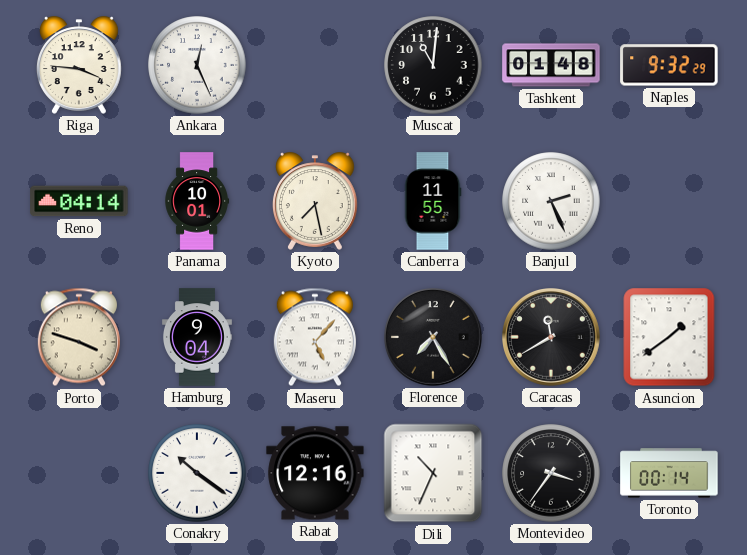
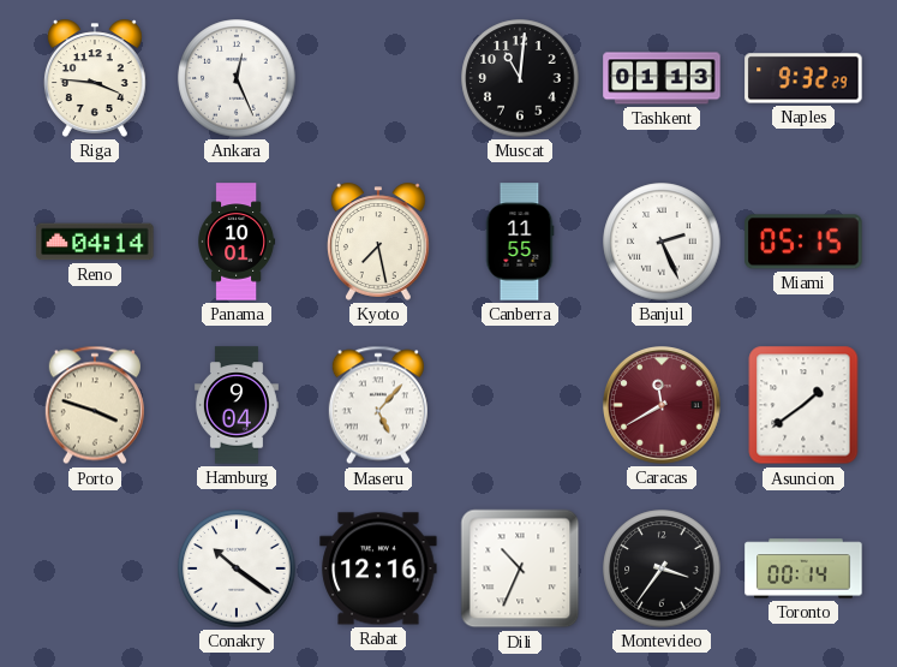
Tashkent: 01:48 -> 01:13
Miami: none -> 05:15
Florence: 7:25 -> none
Caracas dial: black -> burgundy
